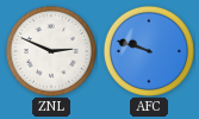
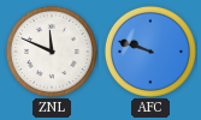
ZNL: 2:49 -> 11:49
